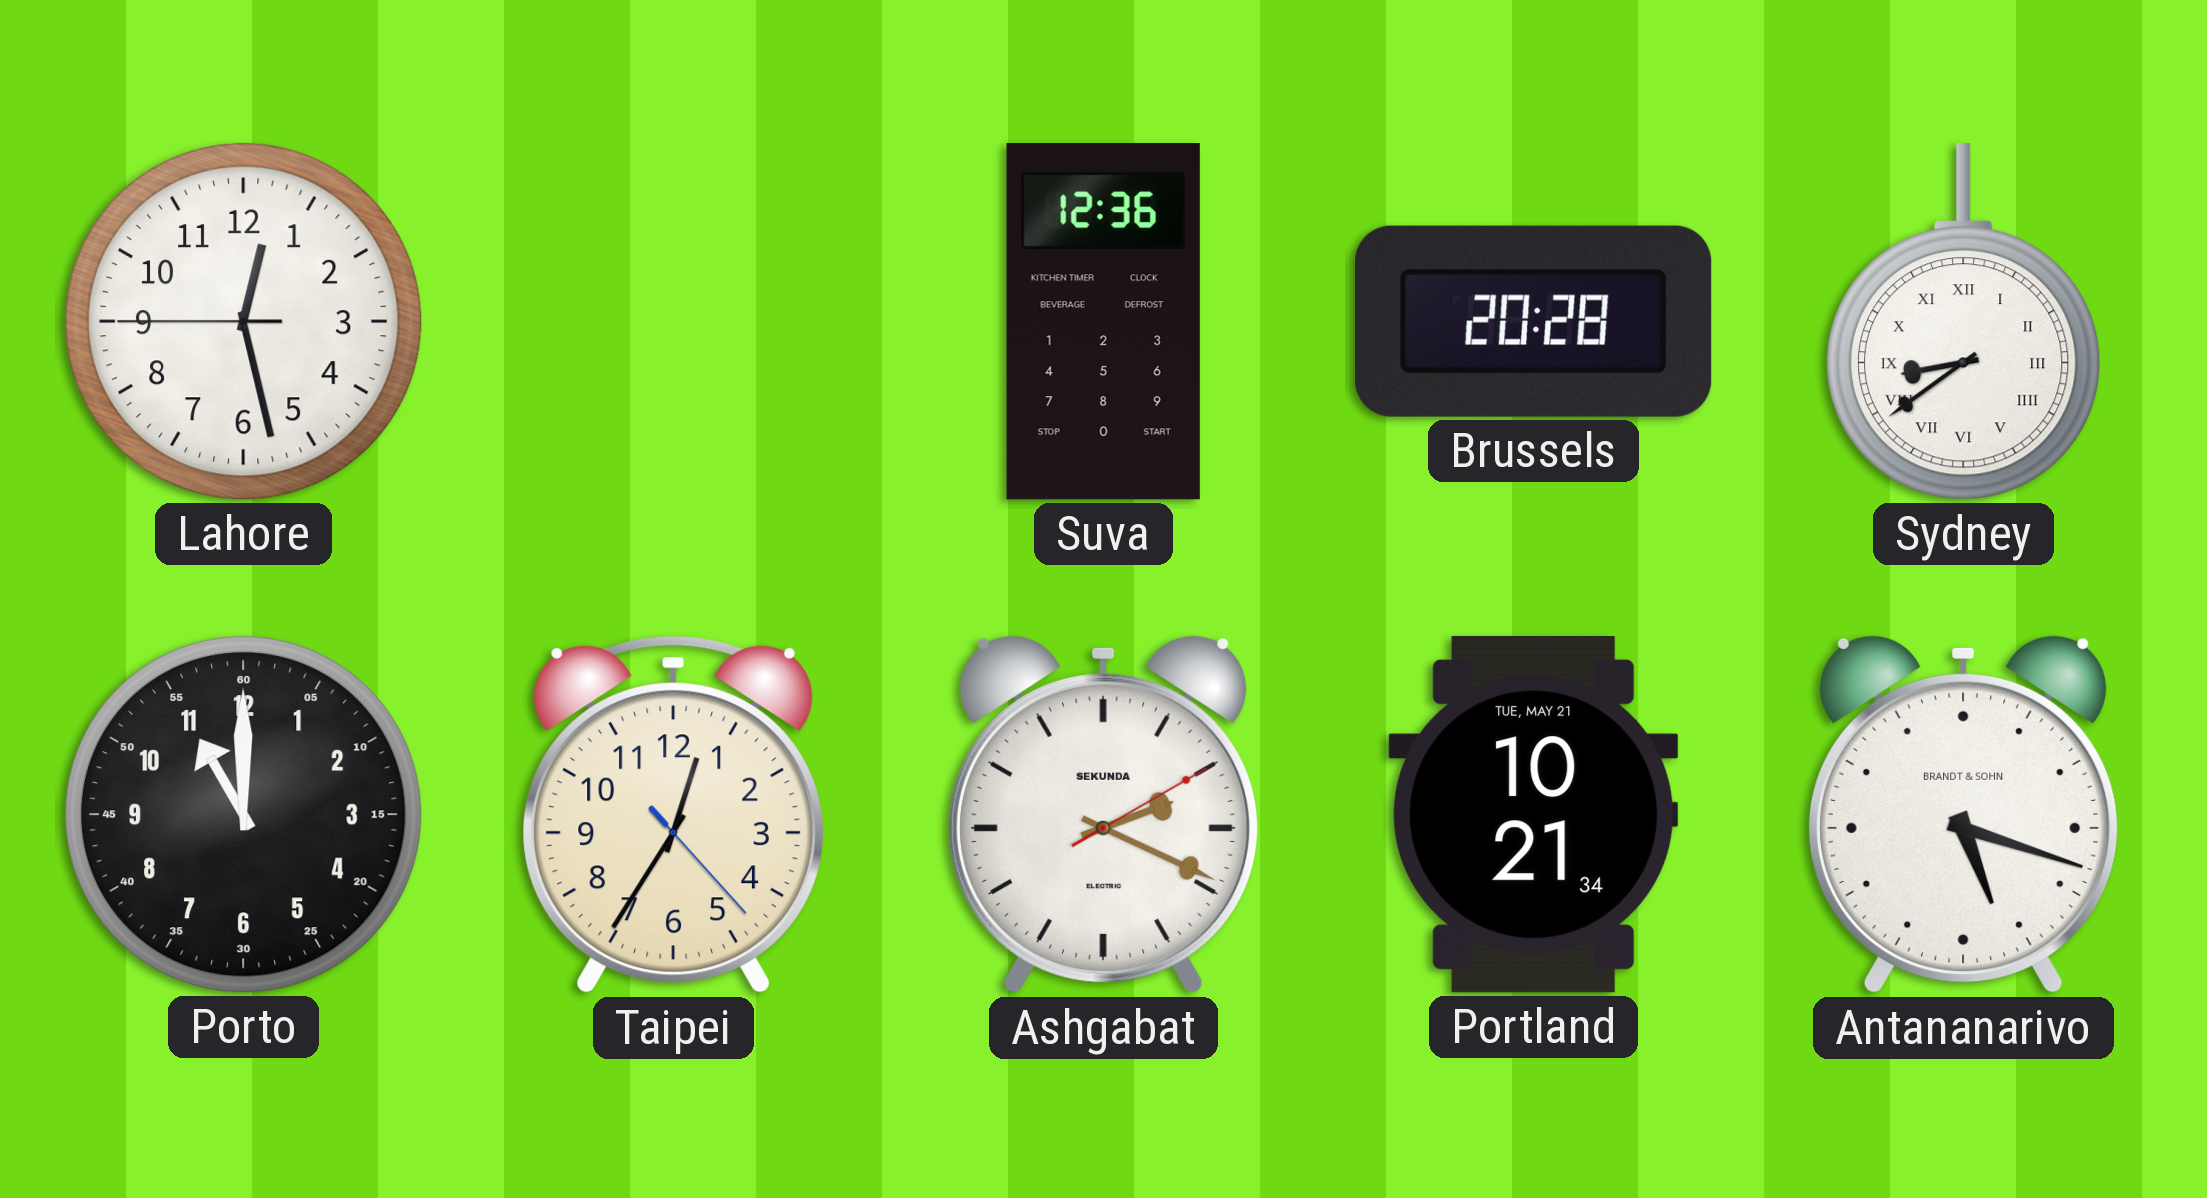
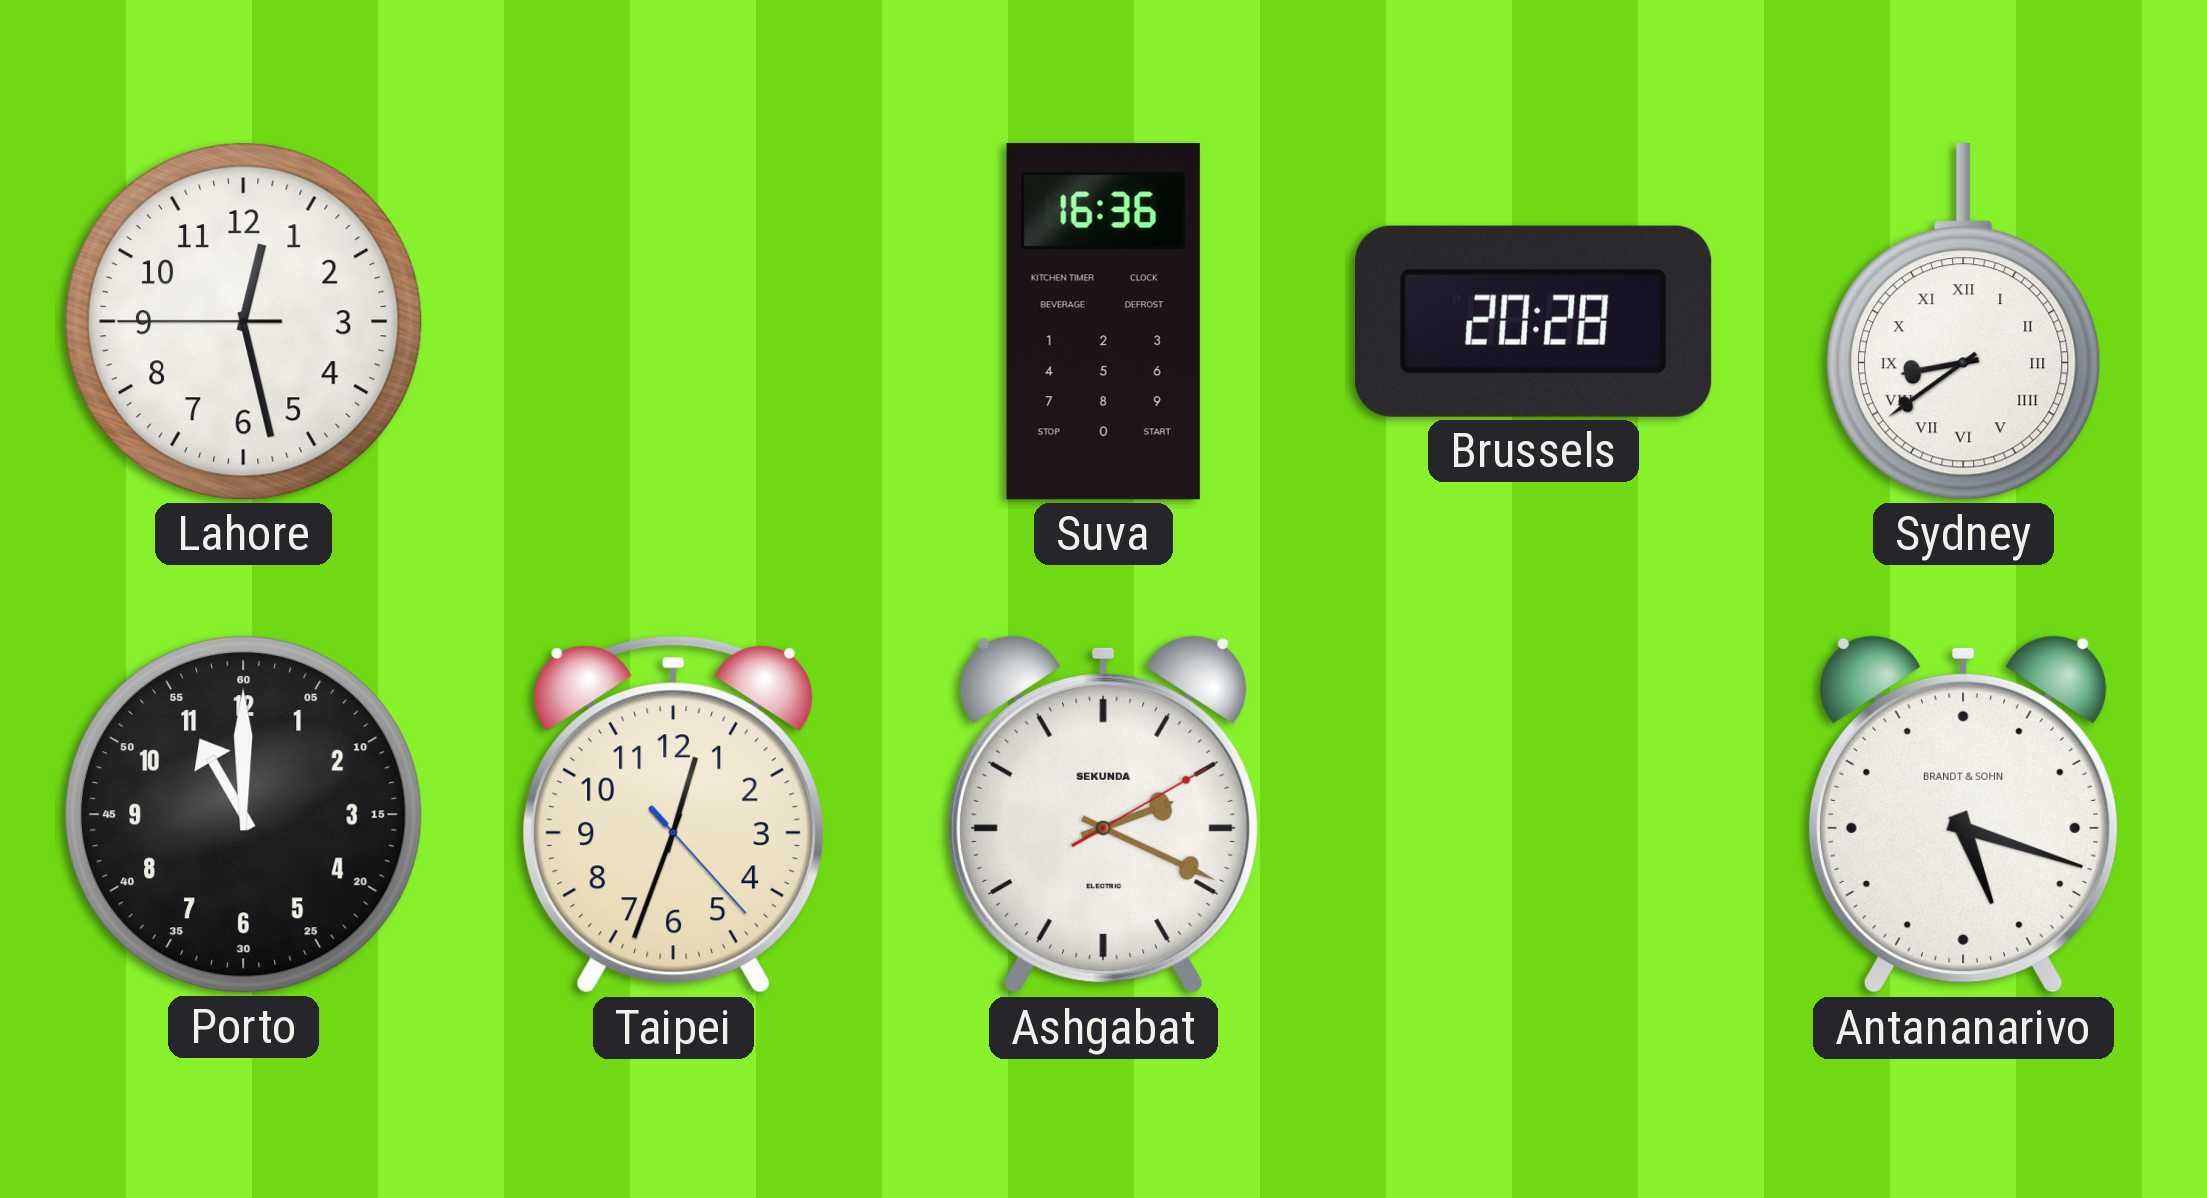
Suva: 12:36 -> 16:36
Taipei: 12:35 -> 12:33
Portland: 10:21 -> none
